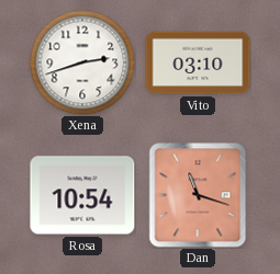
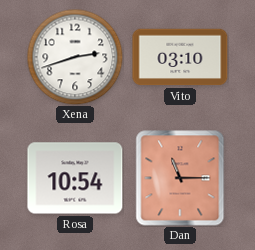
Dan: 11:18 -> 11:15
